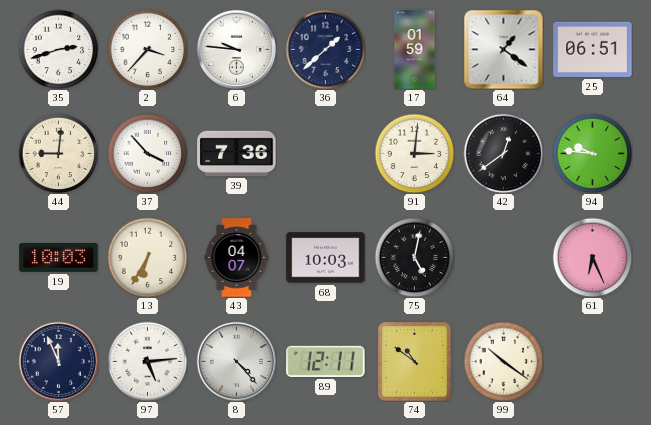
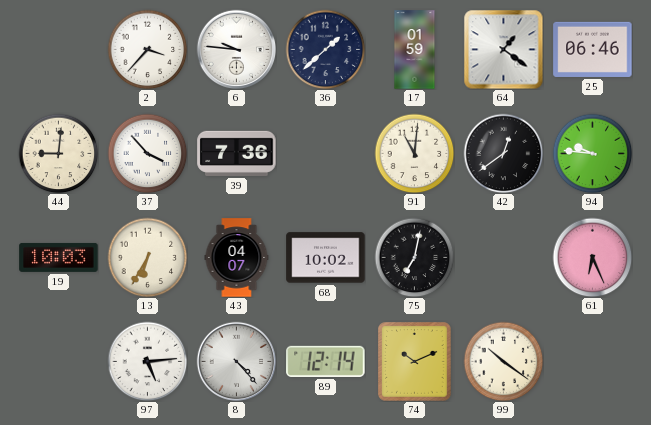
35: 2:42 -> none
25: 06:51 -> 06:46
91: 3:01 -> 11:01
68: 10:03 -> 10:02
75: 5:02 -> 7:02
57: 11:56 -> none
89: 12:11 -> 12:14
74: 10:51 -> 10:11
